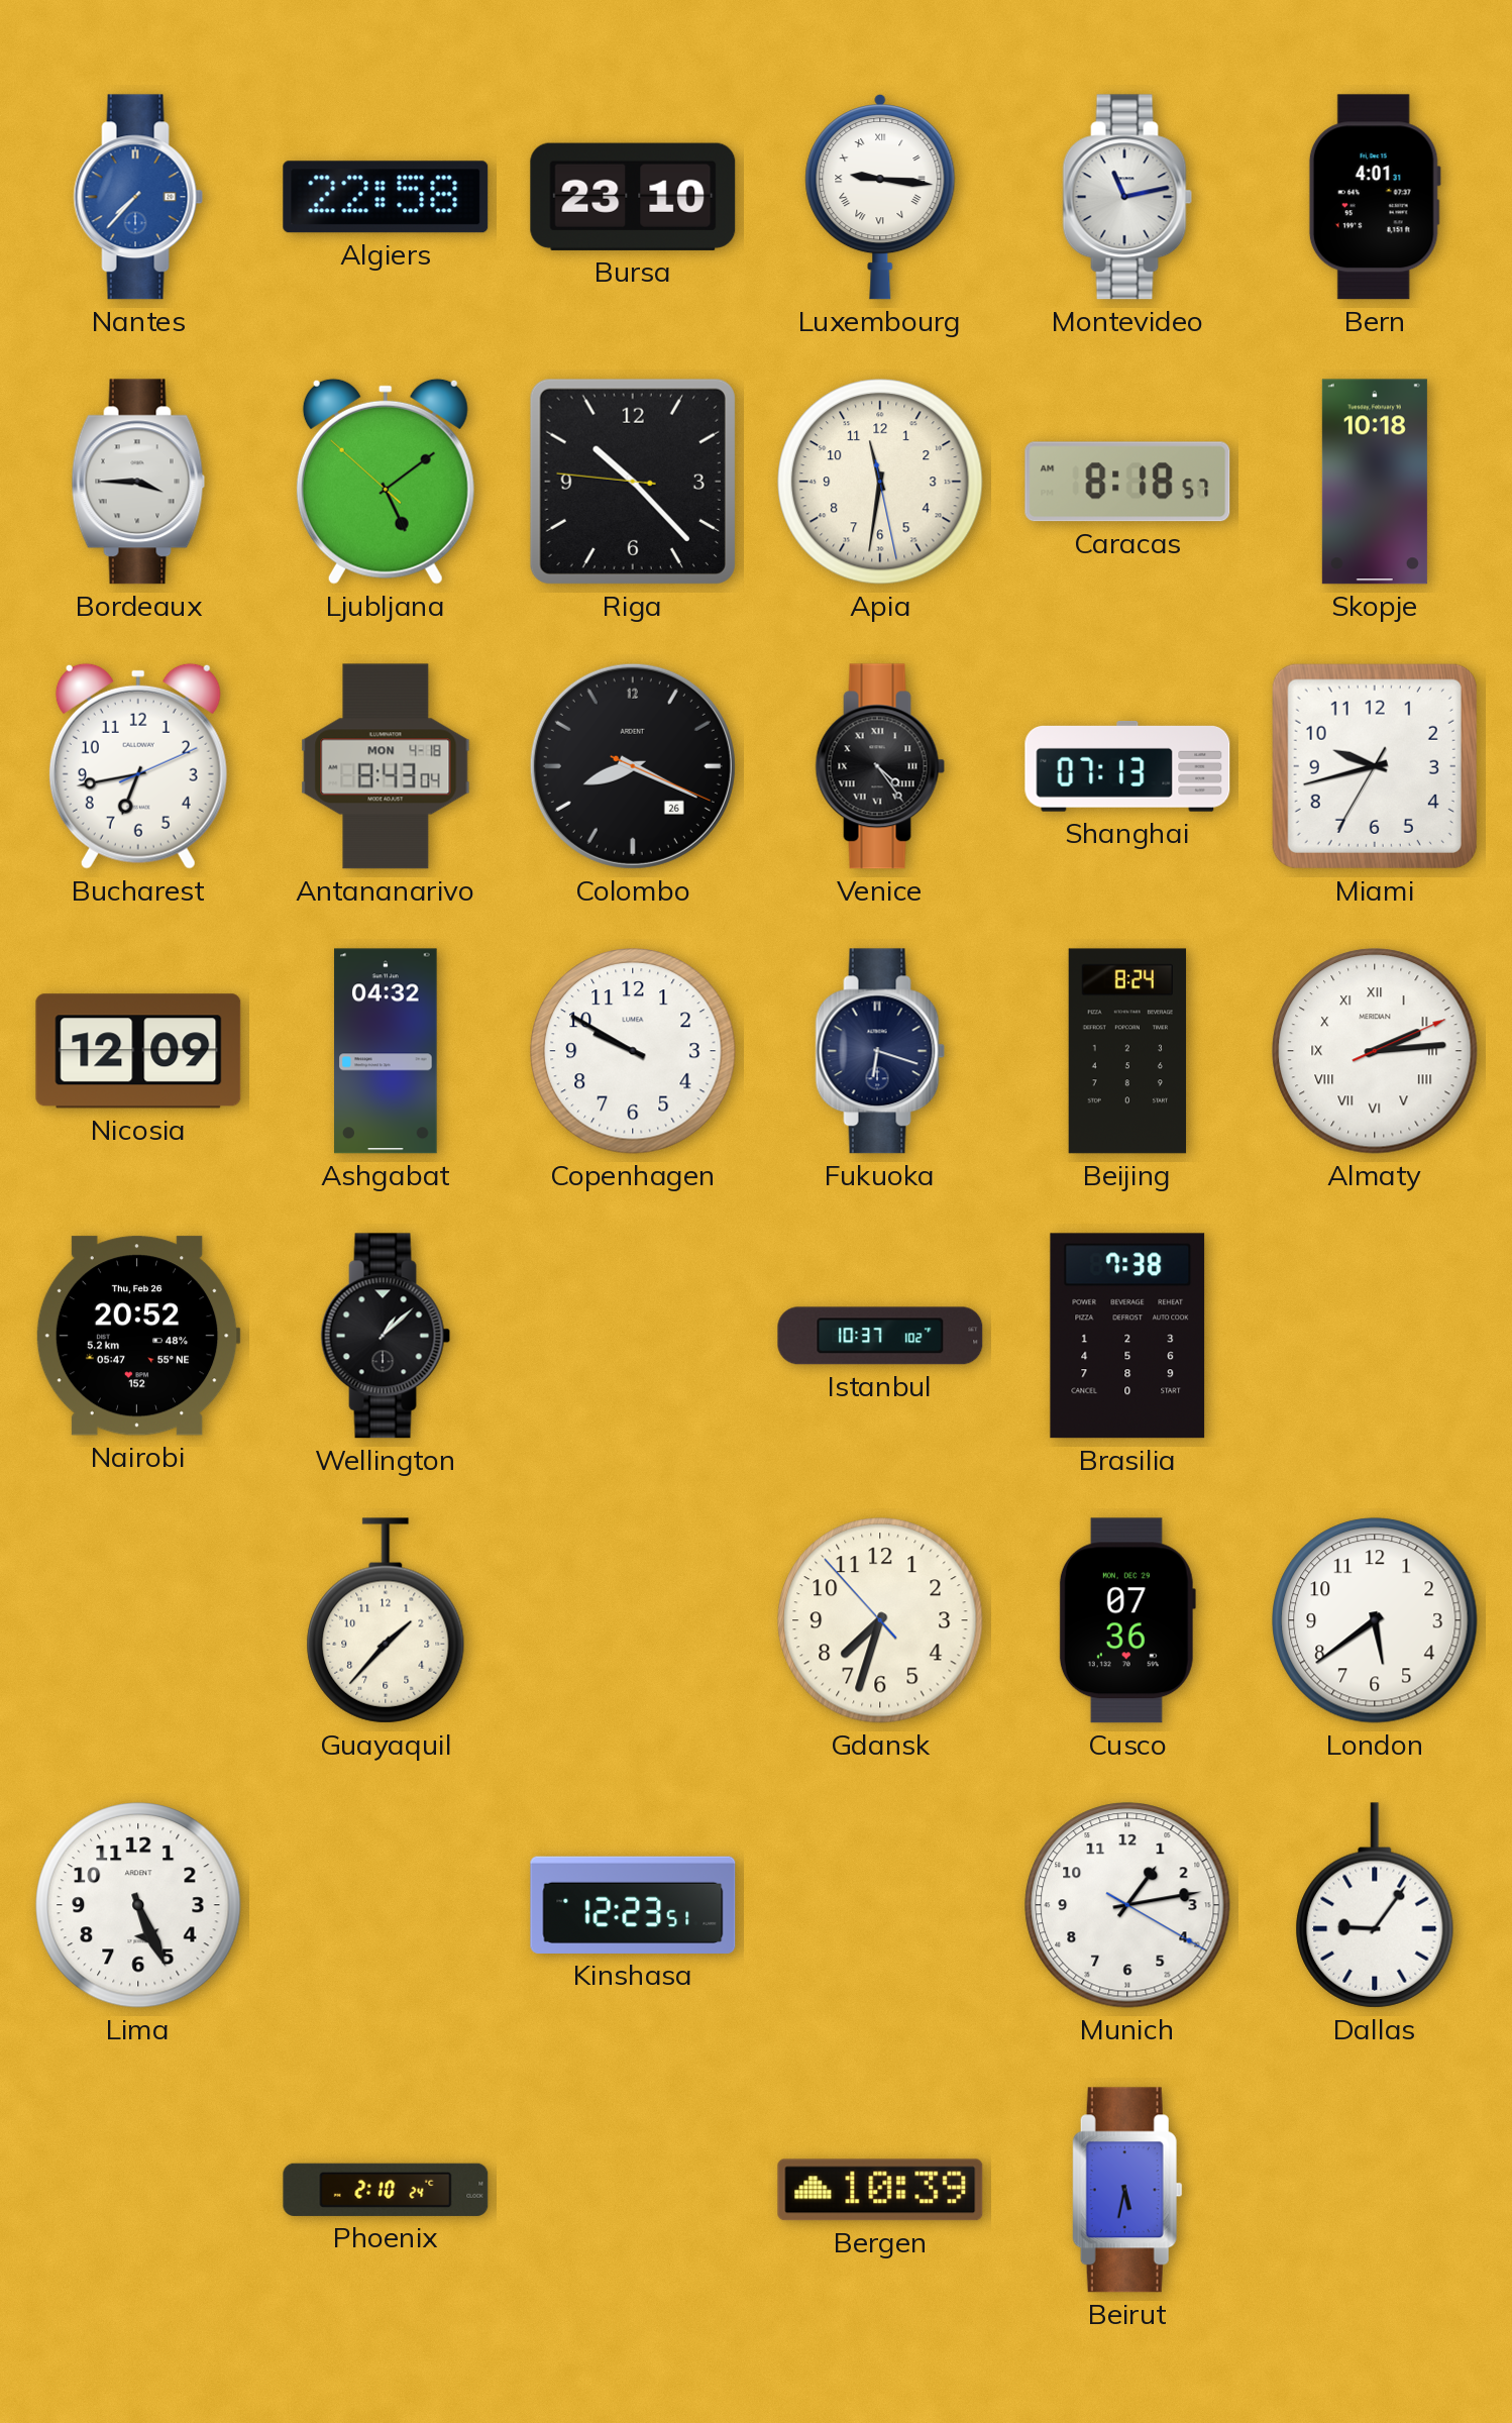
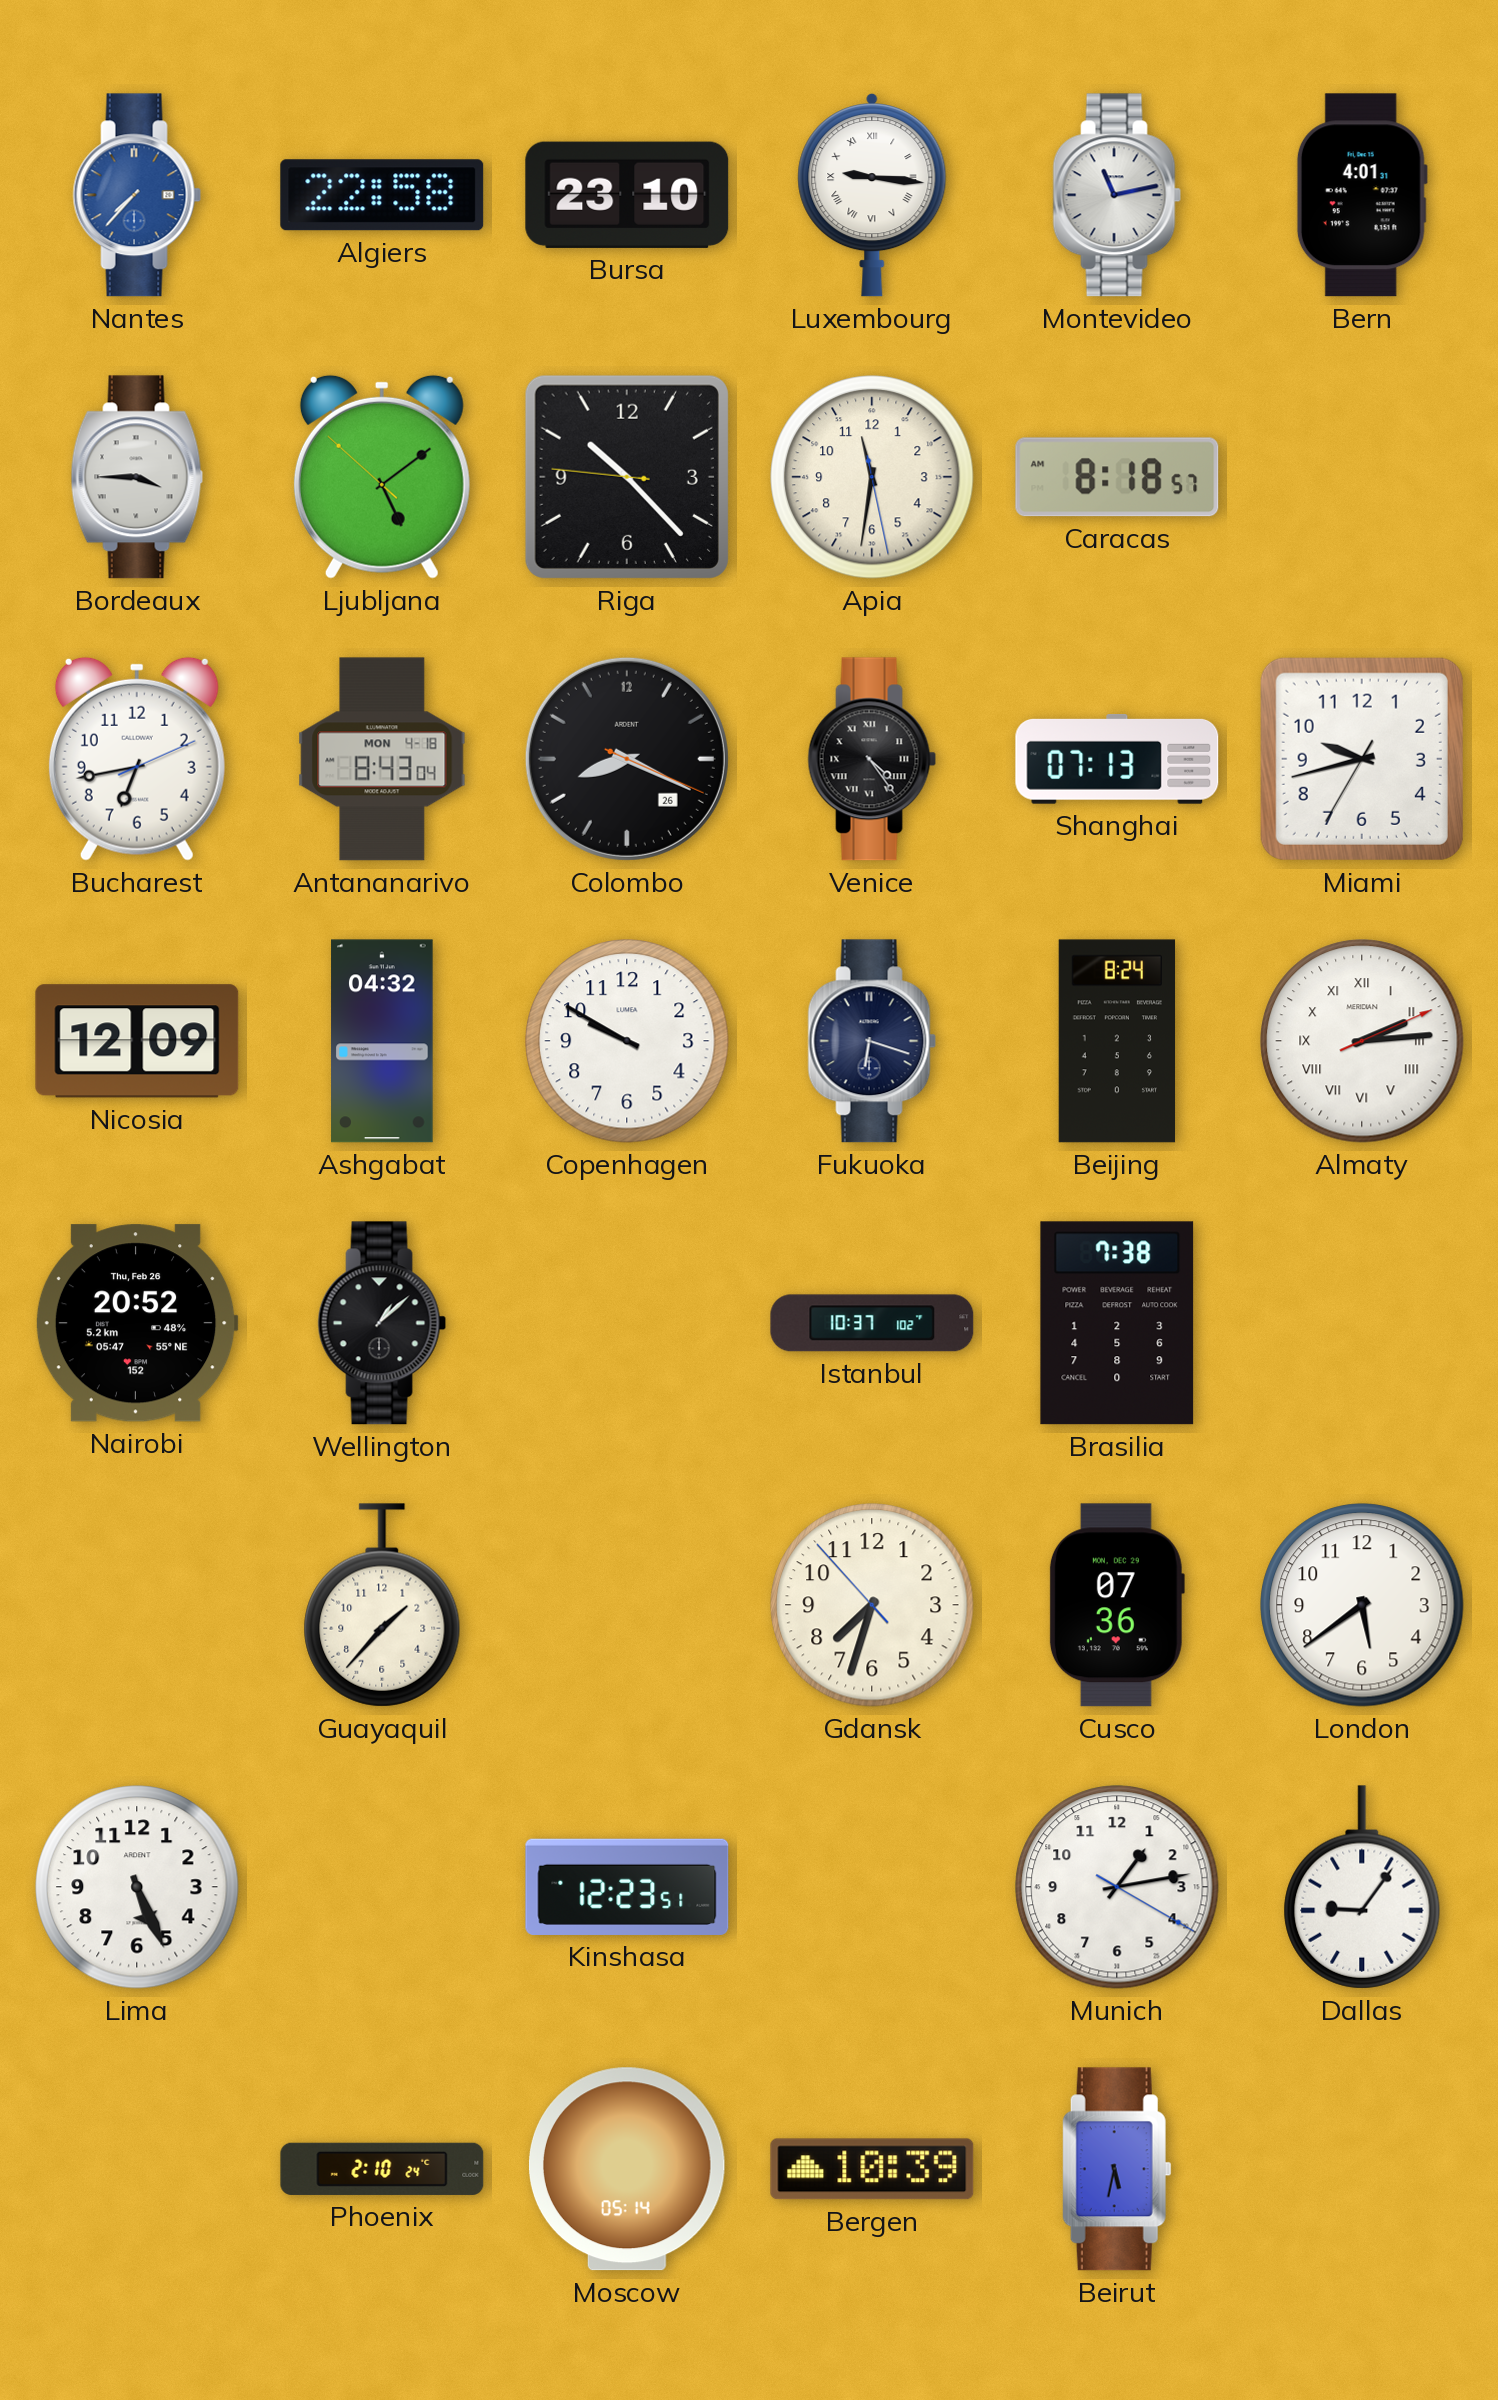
Skopje: 10:18 -> none
Moscow: none -> 05:14
